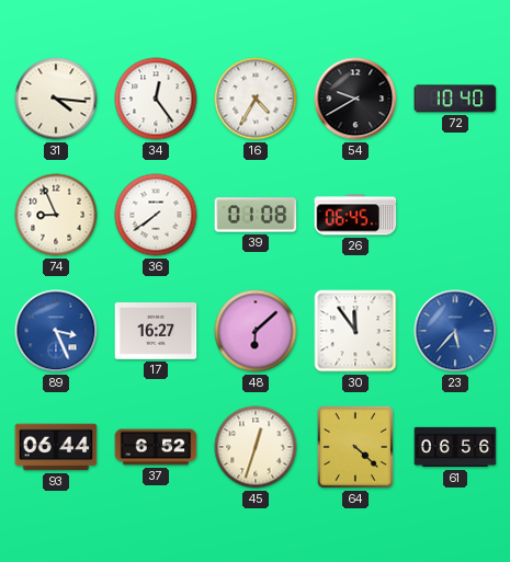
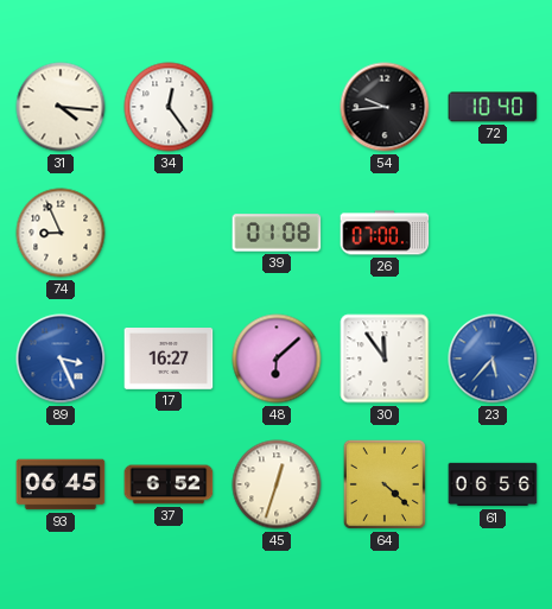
16: 4:35 -> none
54: 9:40 -> 9:44
36: 7:39 -> none
26: 06:45 -> 07:00
93: 06:44 -> 06:45
